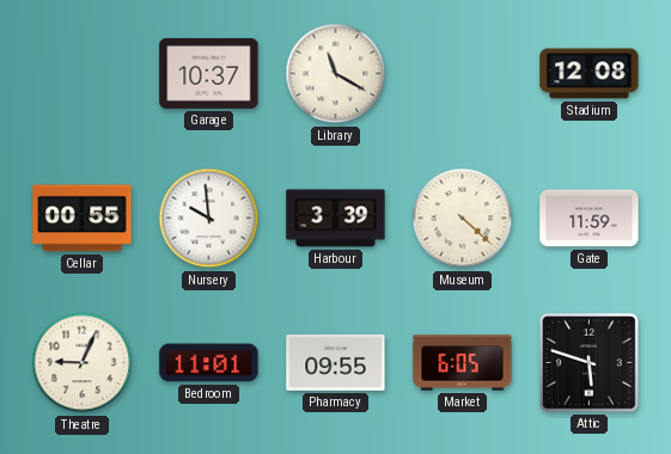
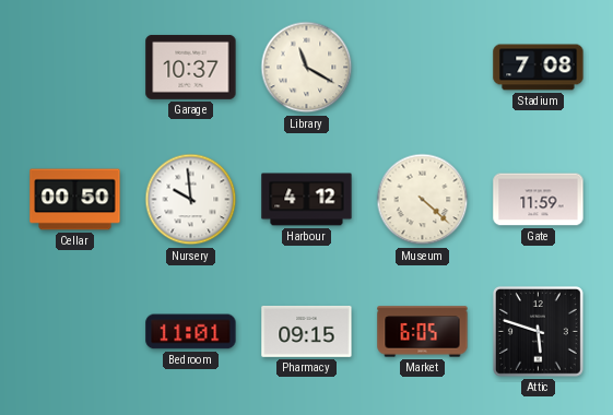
Stadium: 12:08 -> 7:08
Cellar: 00:55 -> 00:50
Harbour: 3:39 -> 4:12
Theatre: 9:04 -> none
Pharmacy: 09:55 -> 09:15
